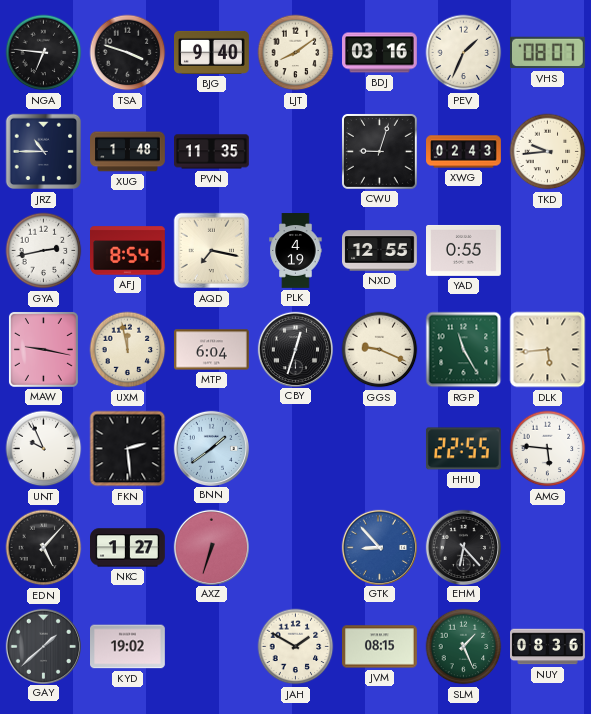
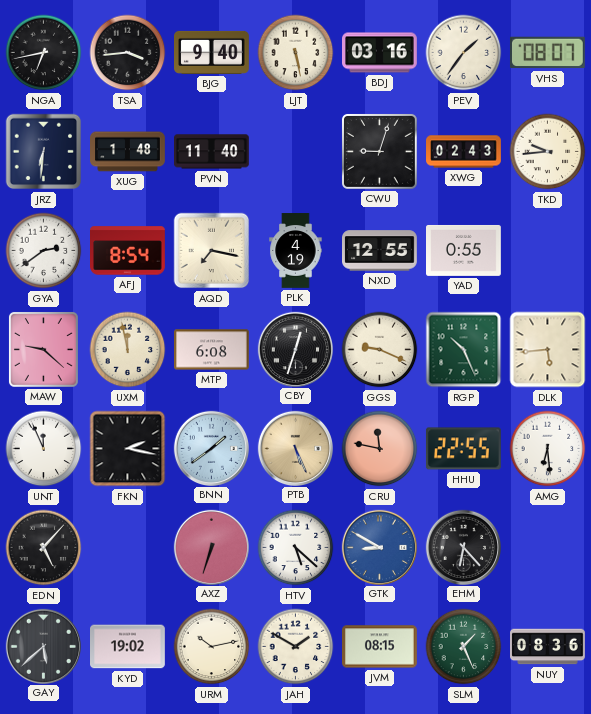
NGA: 6:46 -> 6:43
TSA: 3:48 -> 3:44
LJT: 8:09 -> 5:28
PEV: 1:34 -> 1:36
JRZ: 10:45 -> 6:31
PVN: 11:35 -> 11:40
GYA: 2:43 -> 2:39
MAW: 9:17 -> 9:22
MTP: 6:04 -> 6:08
RGP: 11:25 -> 10:26
UNT: 9:56 -> 11:56
FKN: 2:29 -> 2:17
PTB: none -> 5:26
CRU: none -> 11:47
AMG: 5:46 -> 6:29
NKC: 1:27 -> none
HTV: none -> 5:22
GTK: 8:53 -> 8:50
GAY: 1:38 -> 5:38
URM: none -> 10:13
